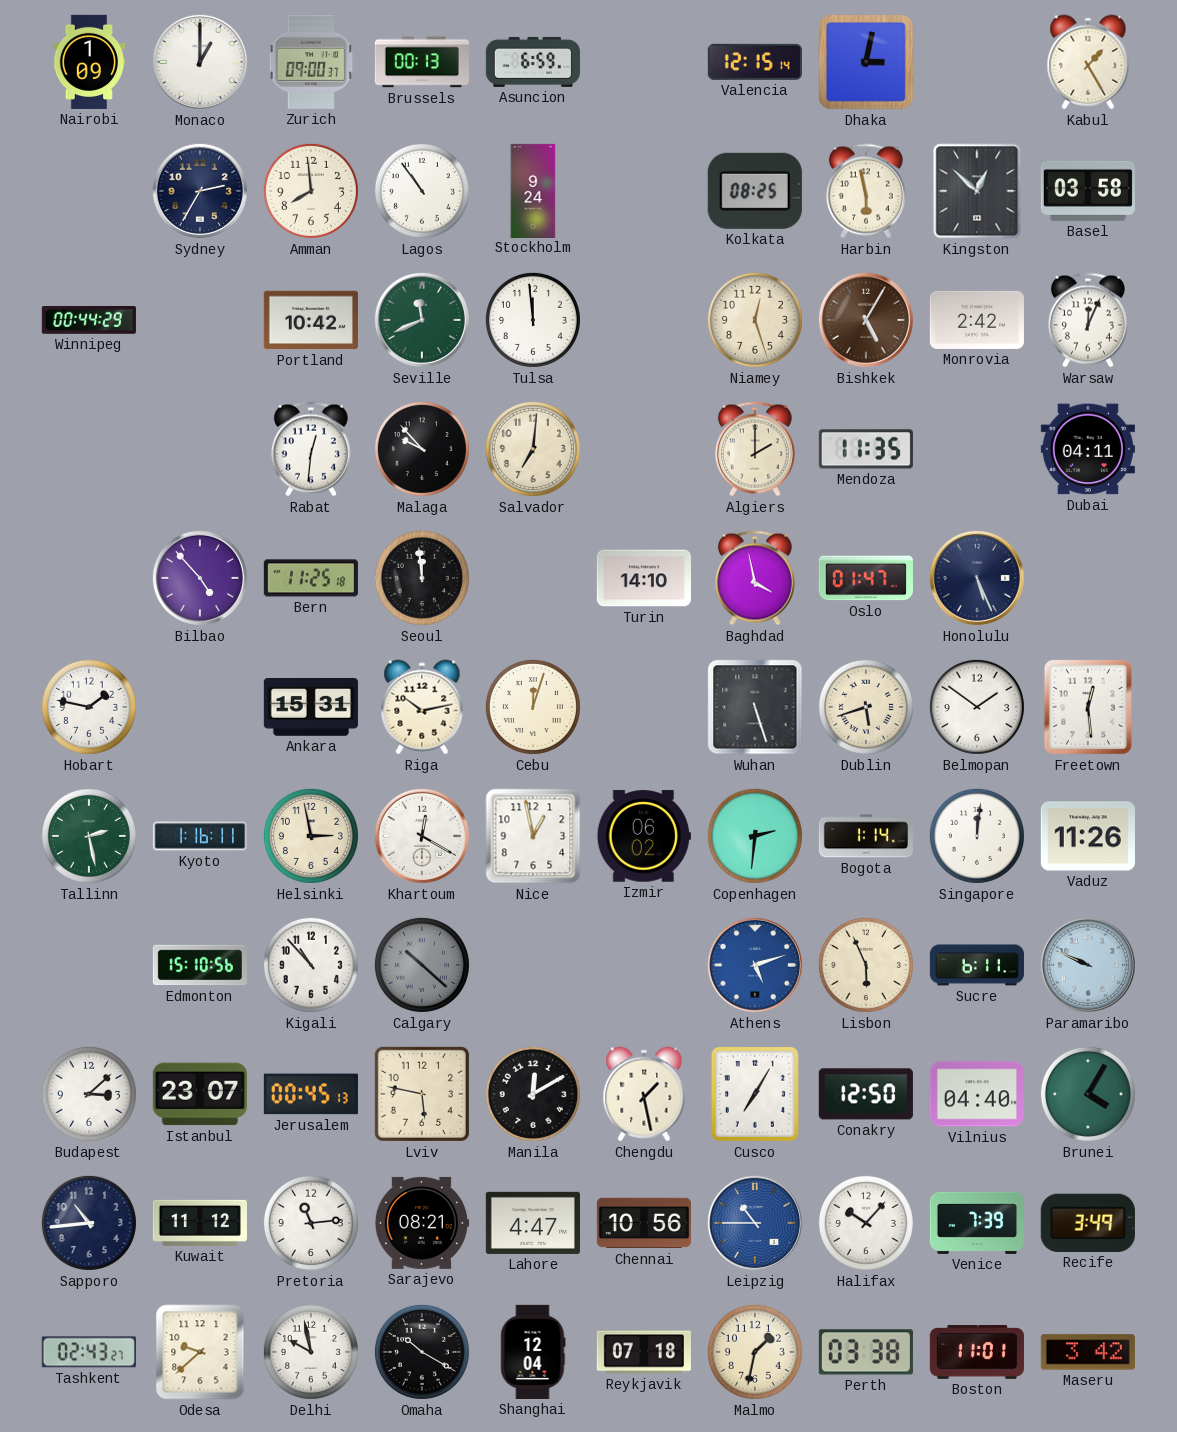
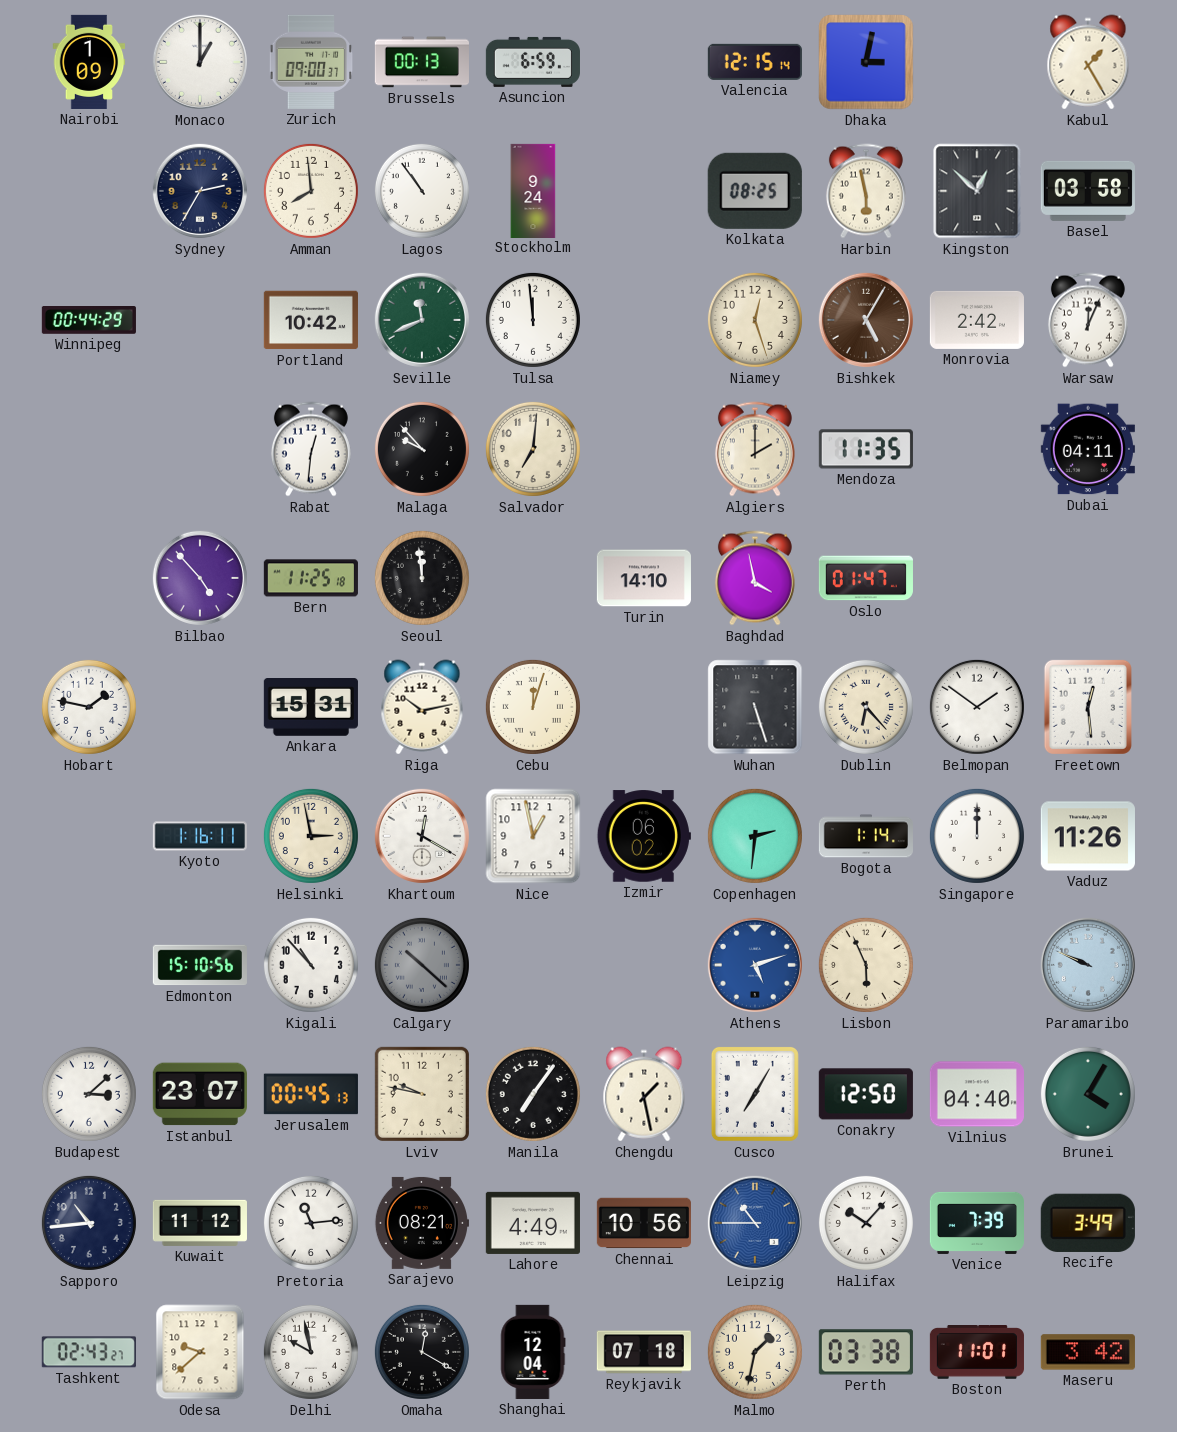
Honolulu: 5:26 -> none
Dublin: 5:42 -> 6:23
Tallinn: 2:28 -> none
Singapore: 12:01 -> 12:00
Sucre: 6:11 -> none
Lviv: 5:47 -> 9:47
Manila: 12:10 -> 7:06
Lahore: 4:47 -> 4:49
Omaha: 10:20 -> 12:20
